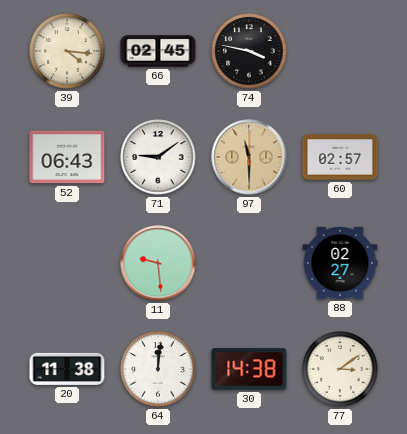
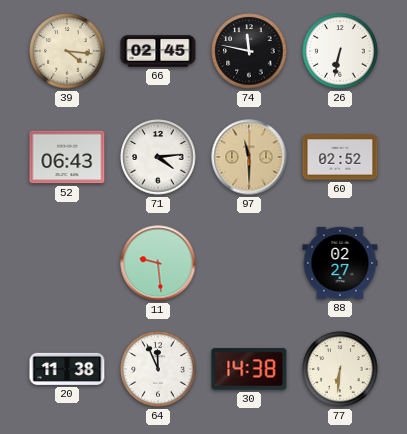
74: 3:47 -> 11:47
26: none -> 6:32
71: 9:09 -> 4:14
60: 02:57 -> 02:52
64: 12:01 -> 11:56
77: 3:09 -> 6:31
